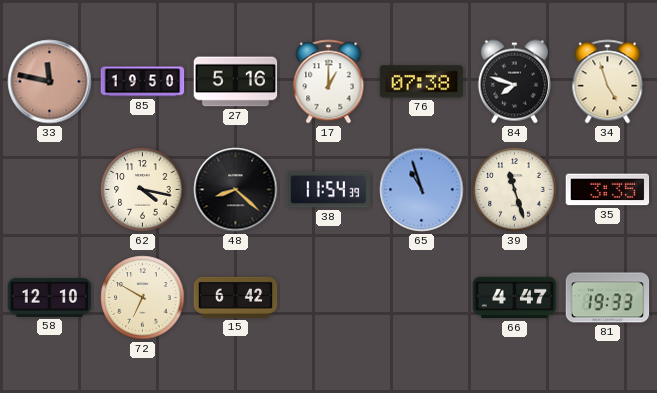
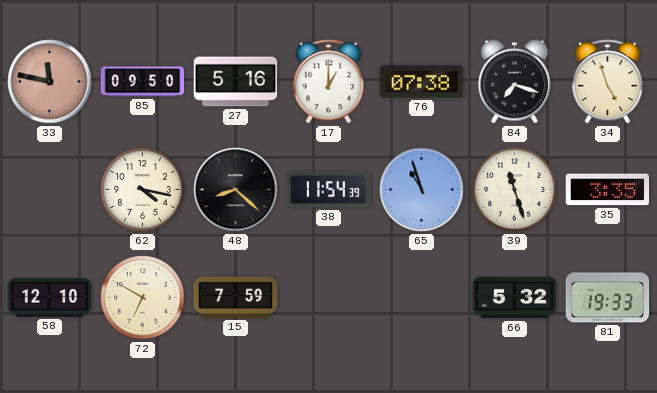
85: 19:50 -> 09:50
84: 7:48 -> 7:18
15: 6:42 -> 7:59
66: 4:47 -> 5:32
